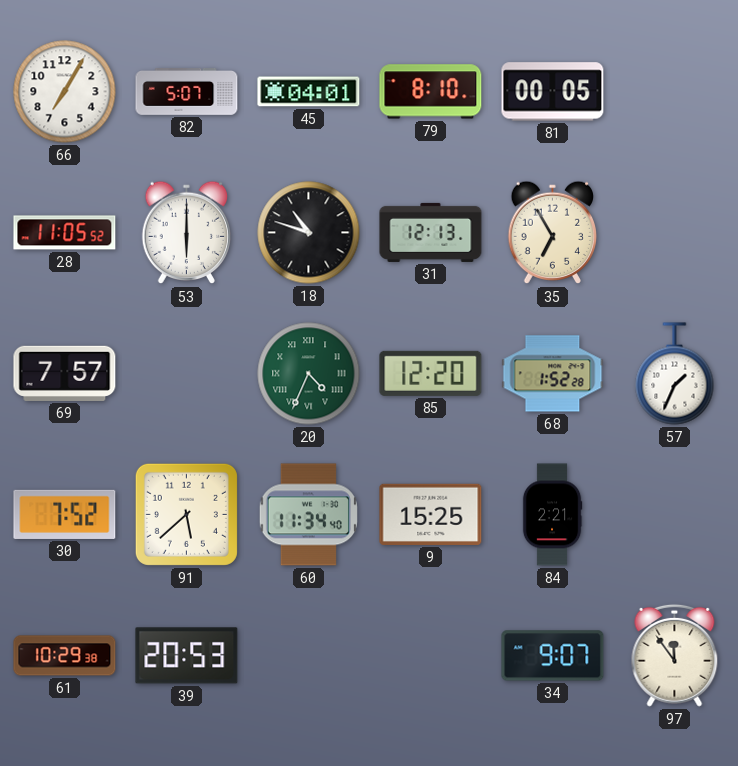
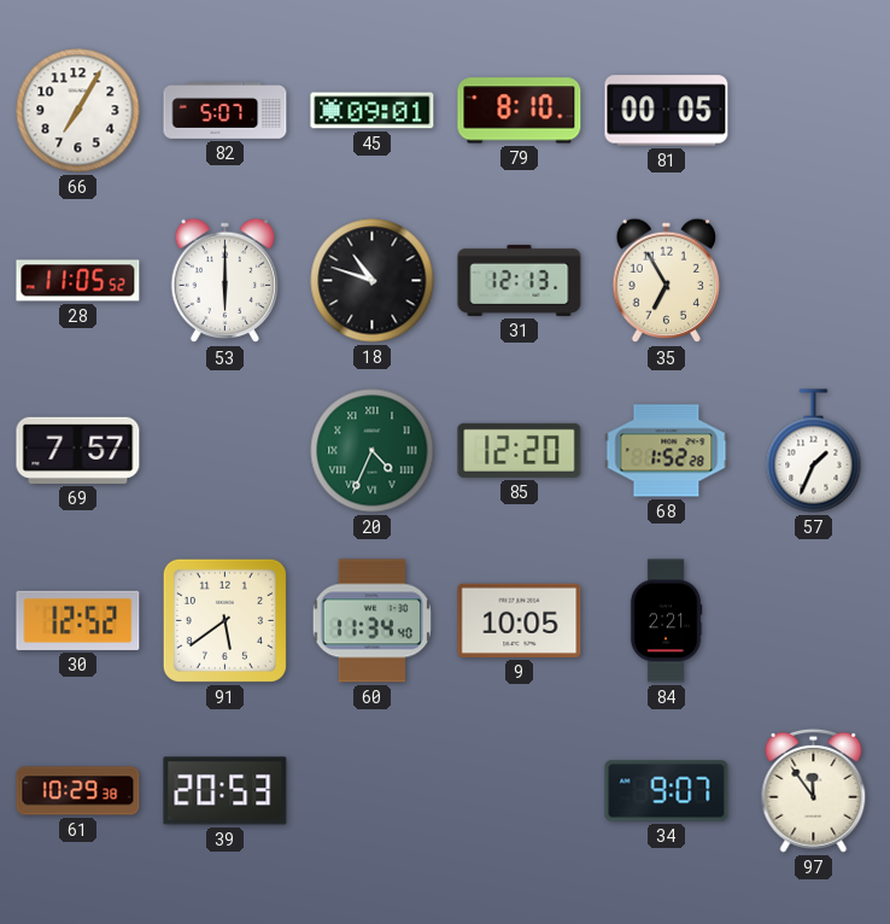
45: 04:01 -> 09:01
30: 7:52 -> 12:52
91: 5:38 -> 5:39
9: 15:25 -> 10:05
